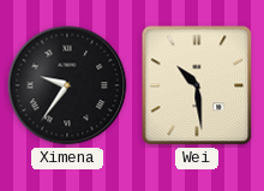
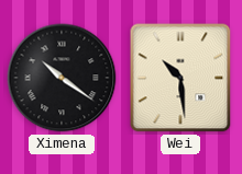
Ximena: 9:36 -> 10:21
